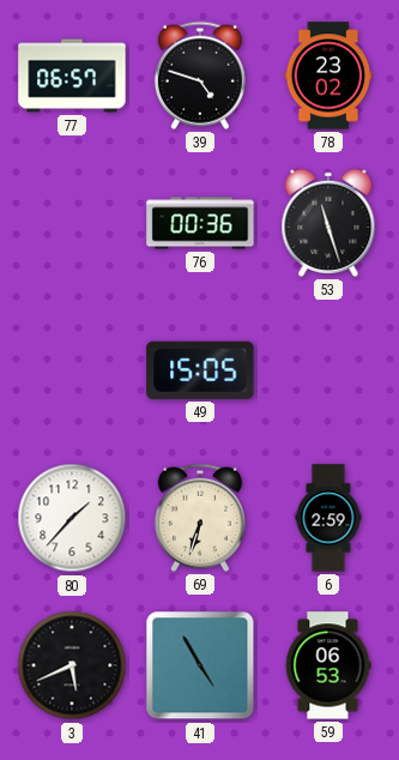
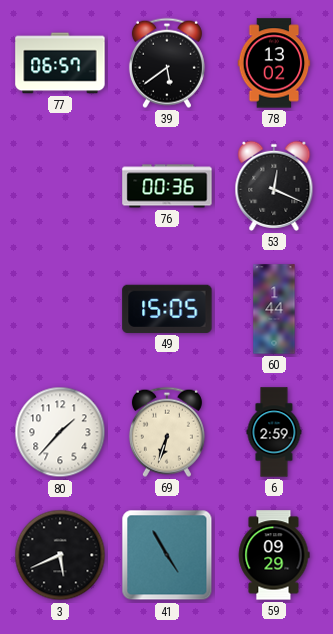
39: 4:48 -> 5:39
78: 23:02 -> 13:02
53: 11:27 -> 12:19
60: none -> 1:44
59: 06:53 -> 09:29
